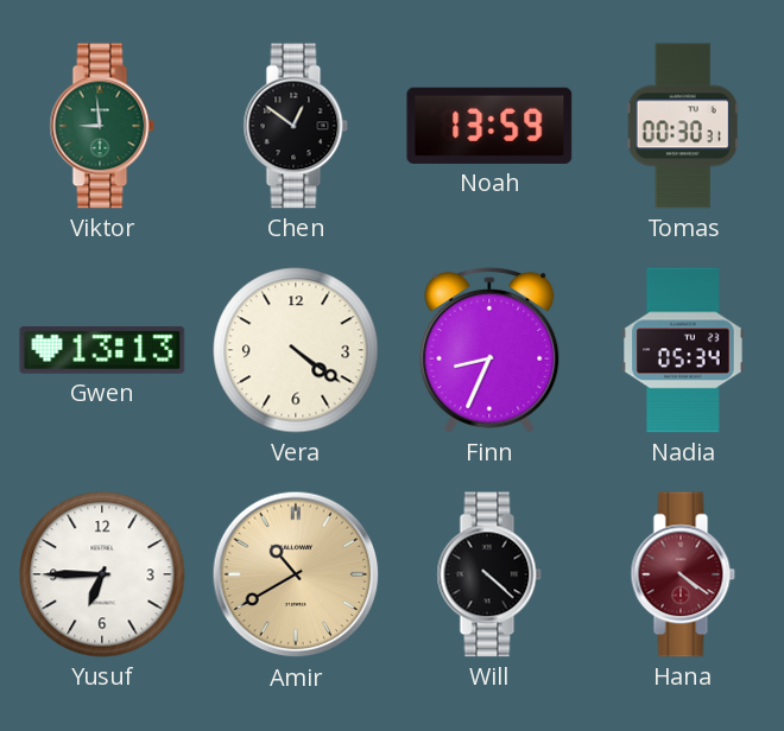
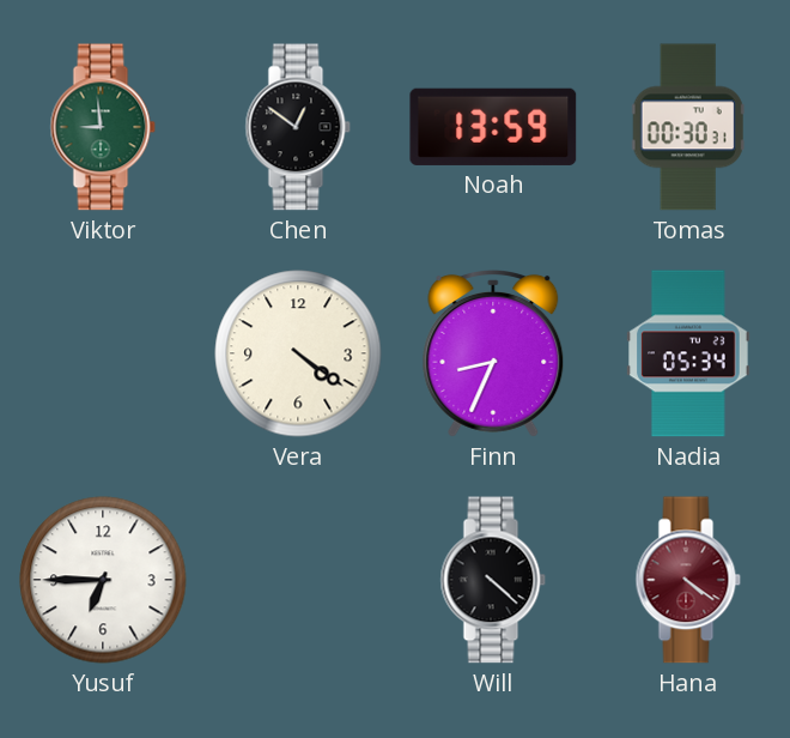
Gwen: 13:13 -> none
Amir: 10:40 -> none
